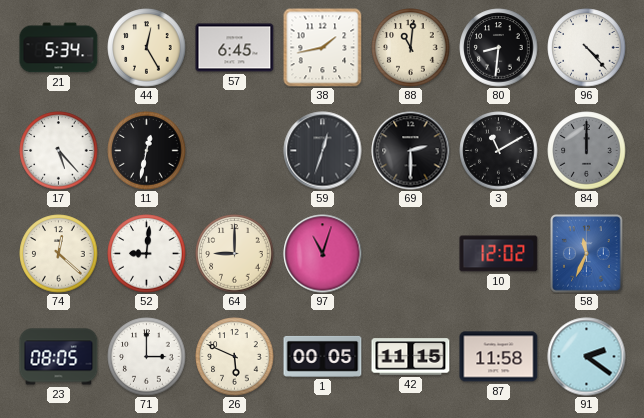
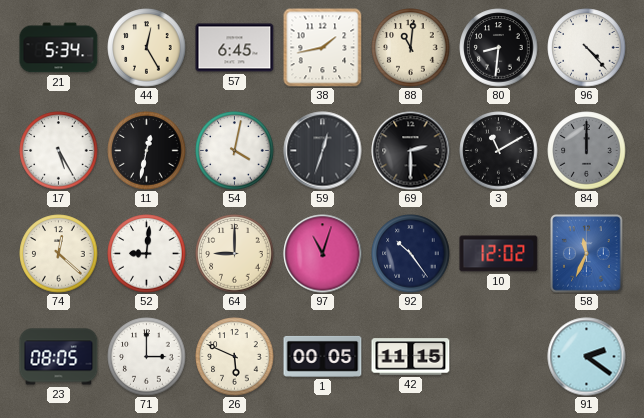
17: 5:23 -> 5:25
54: none -> 4:02
92: none -> 10:24
87: 11:58 -> none
